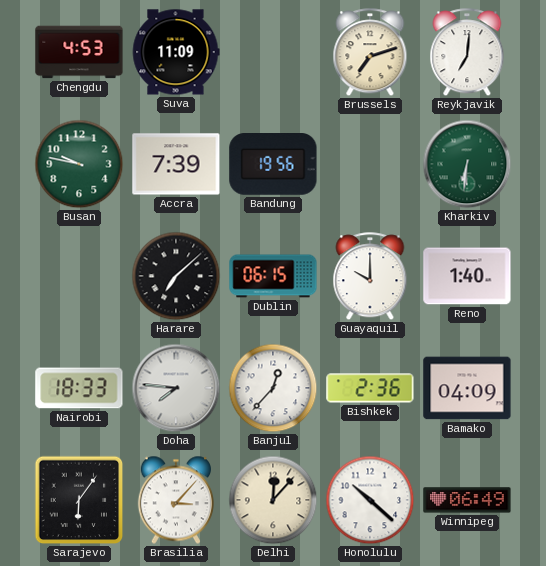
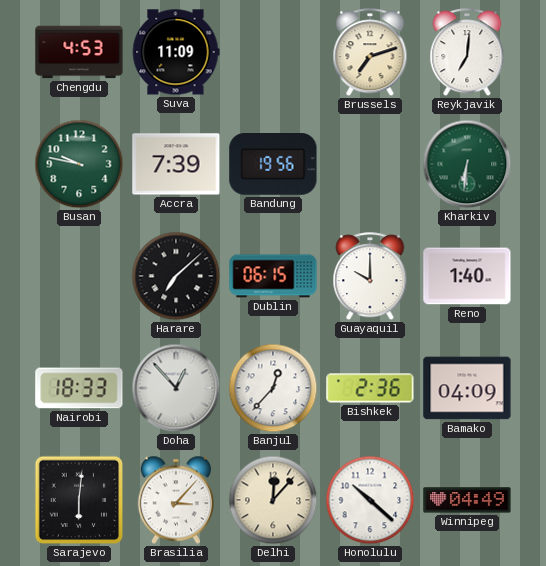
Doha: 7:46 -> 12:53
Sarajevo: 6:06 -> 6:01
Winnipeg: 06:49 -> 04:49
